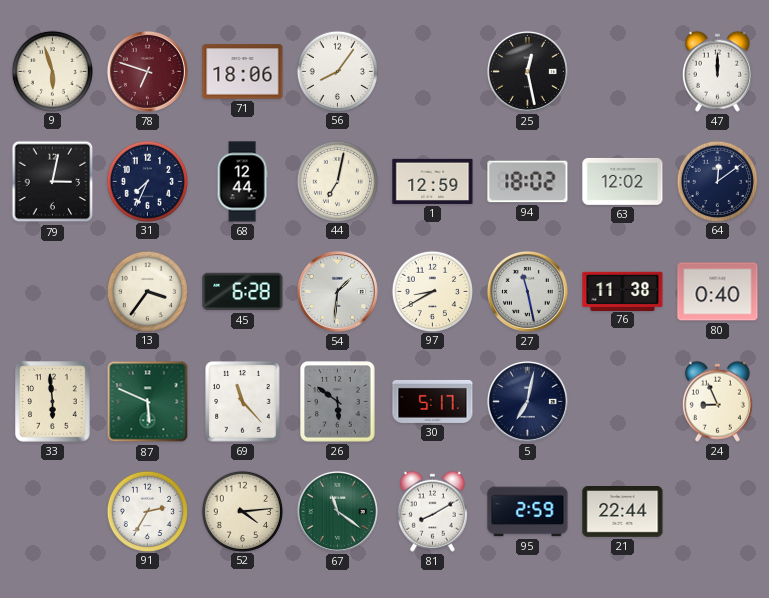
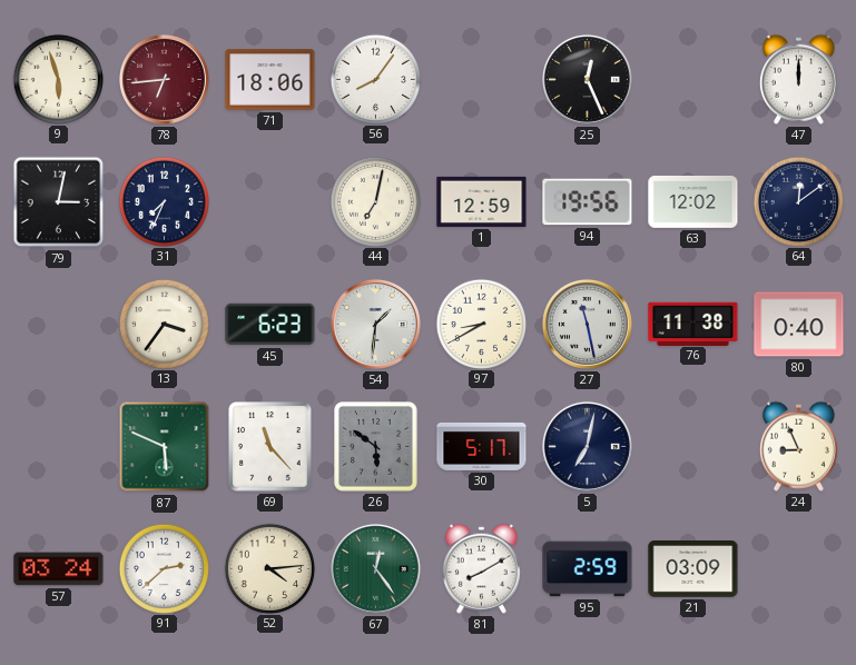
78: 6:48 -> 6:44
25: 12:28 -> 12:26
68: 12:44 -> none
94: 18:02 -> 19:56
45: 6:28 -> 6:23
33: 5:59 -> none
57: none -> 03:24
91: 2:35 -> 2:38
67: 11:21 -> 12:24
21: 22:44 -> 03:09
